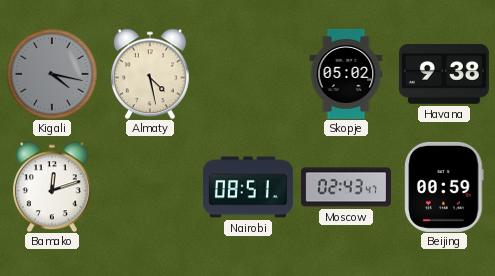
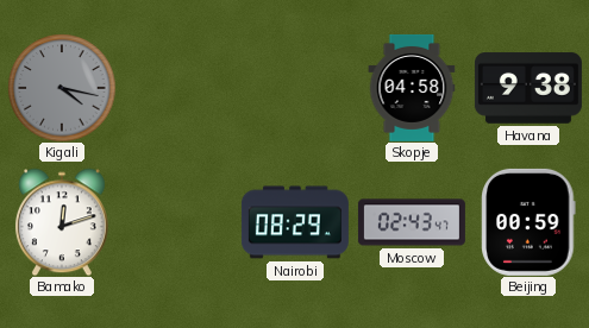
Almaty: 4:28 -> none
Skopje: 05:02 -> 04:58
Nairobi: 08:51 -> 08:29
